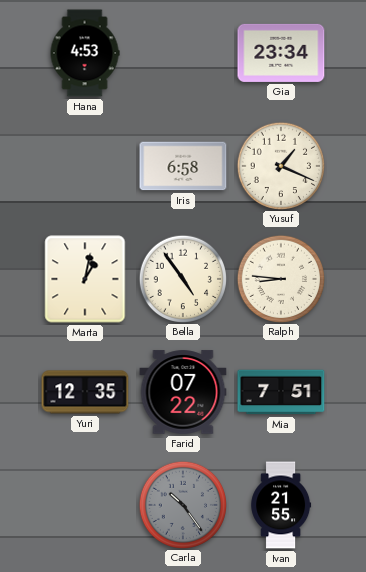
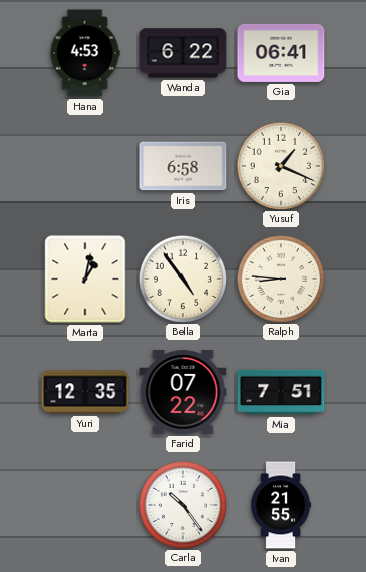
Wanda: none -> 6:22
Gia: 23:34 -> 06:41
Carla dial: grey -> white
